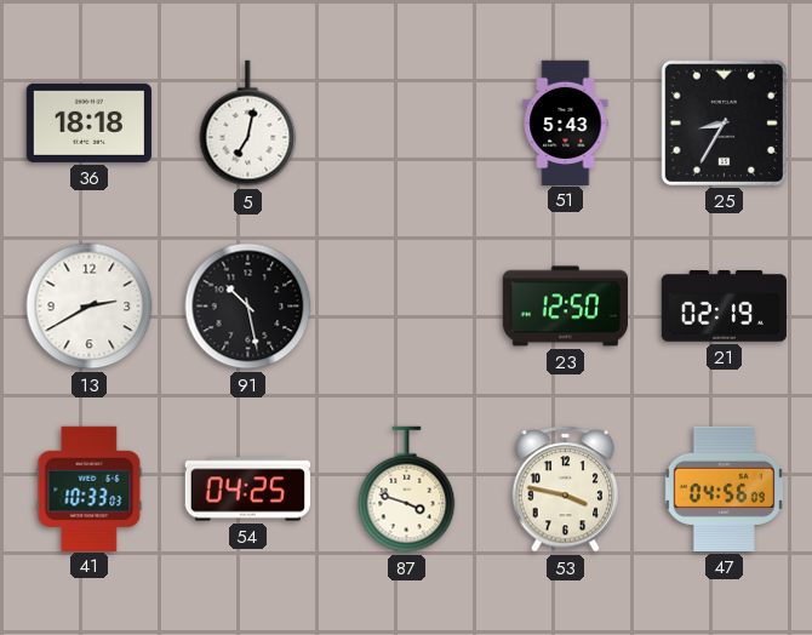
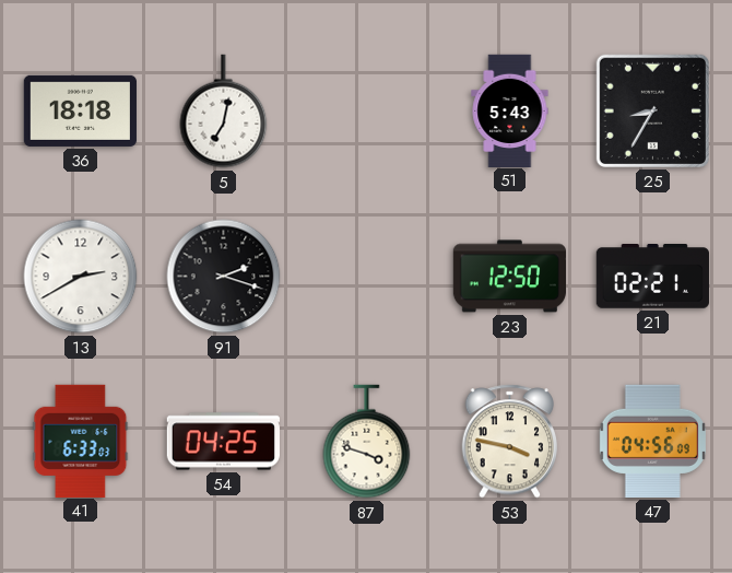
91: 10:28 -> 2:18
21: 02:19 -> 02:21
41: 10:33 -> 6:33
